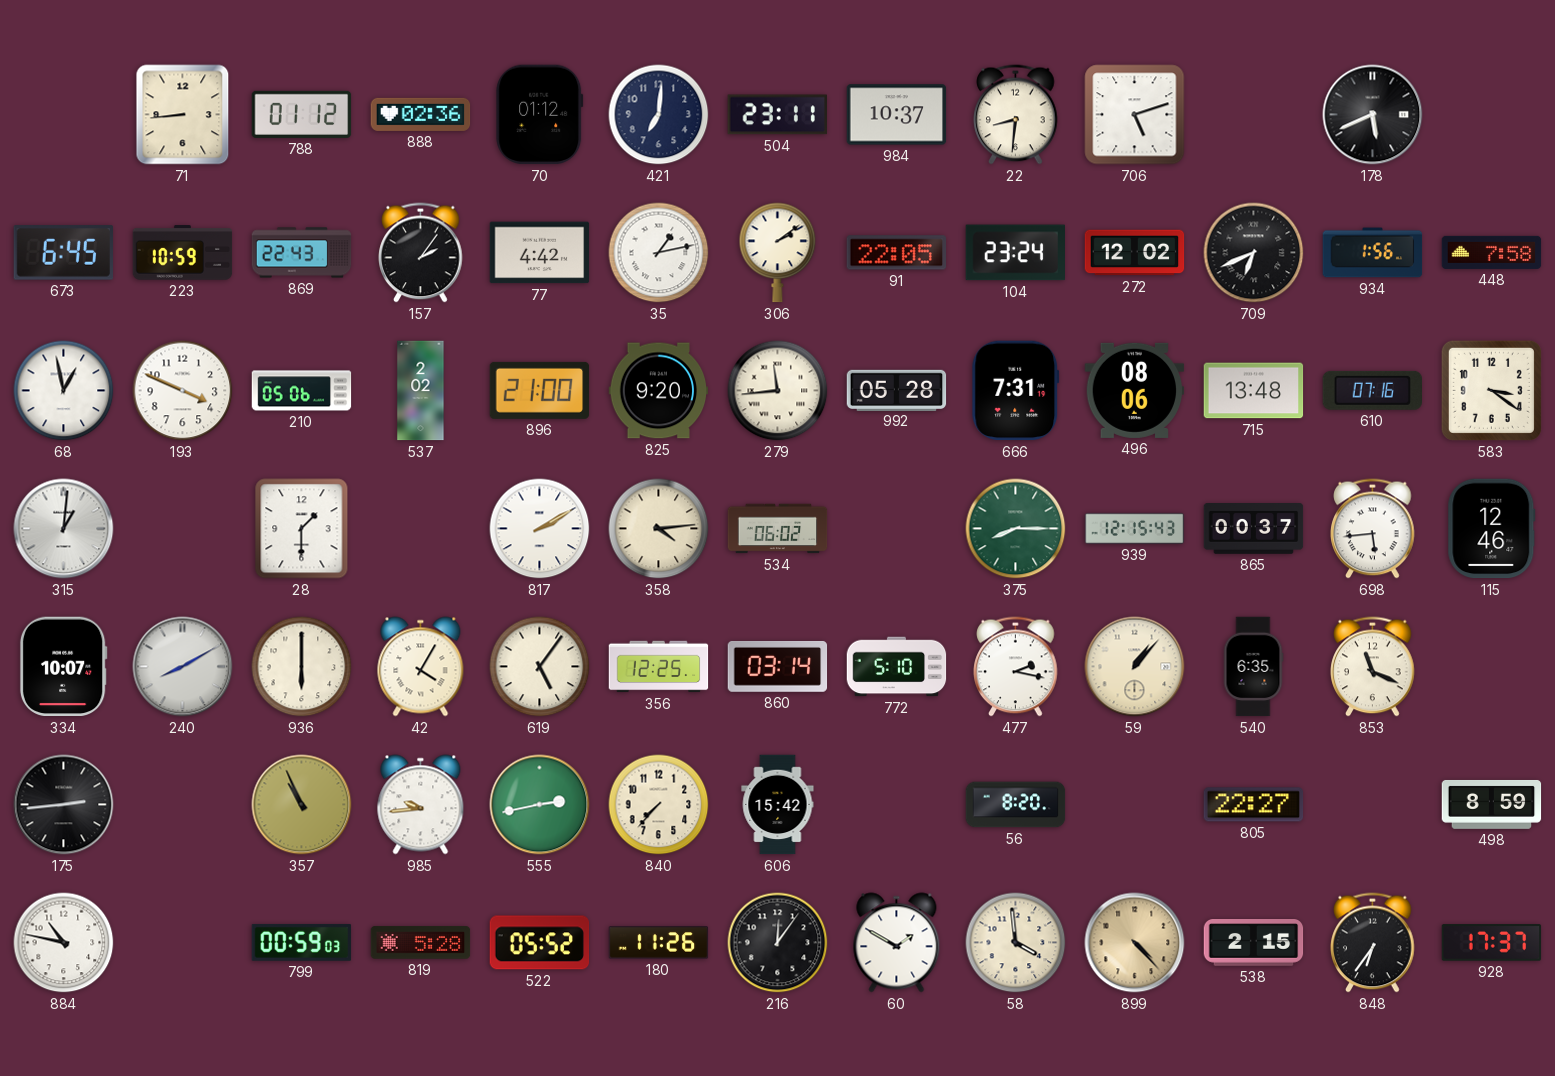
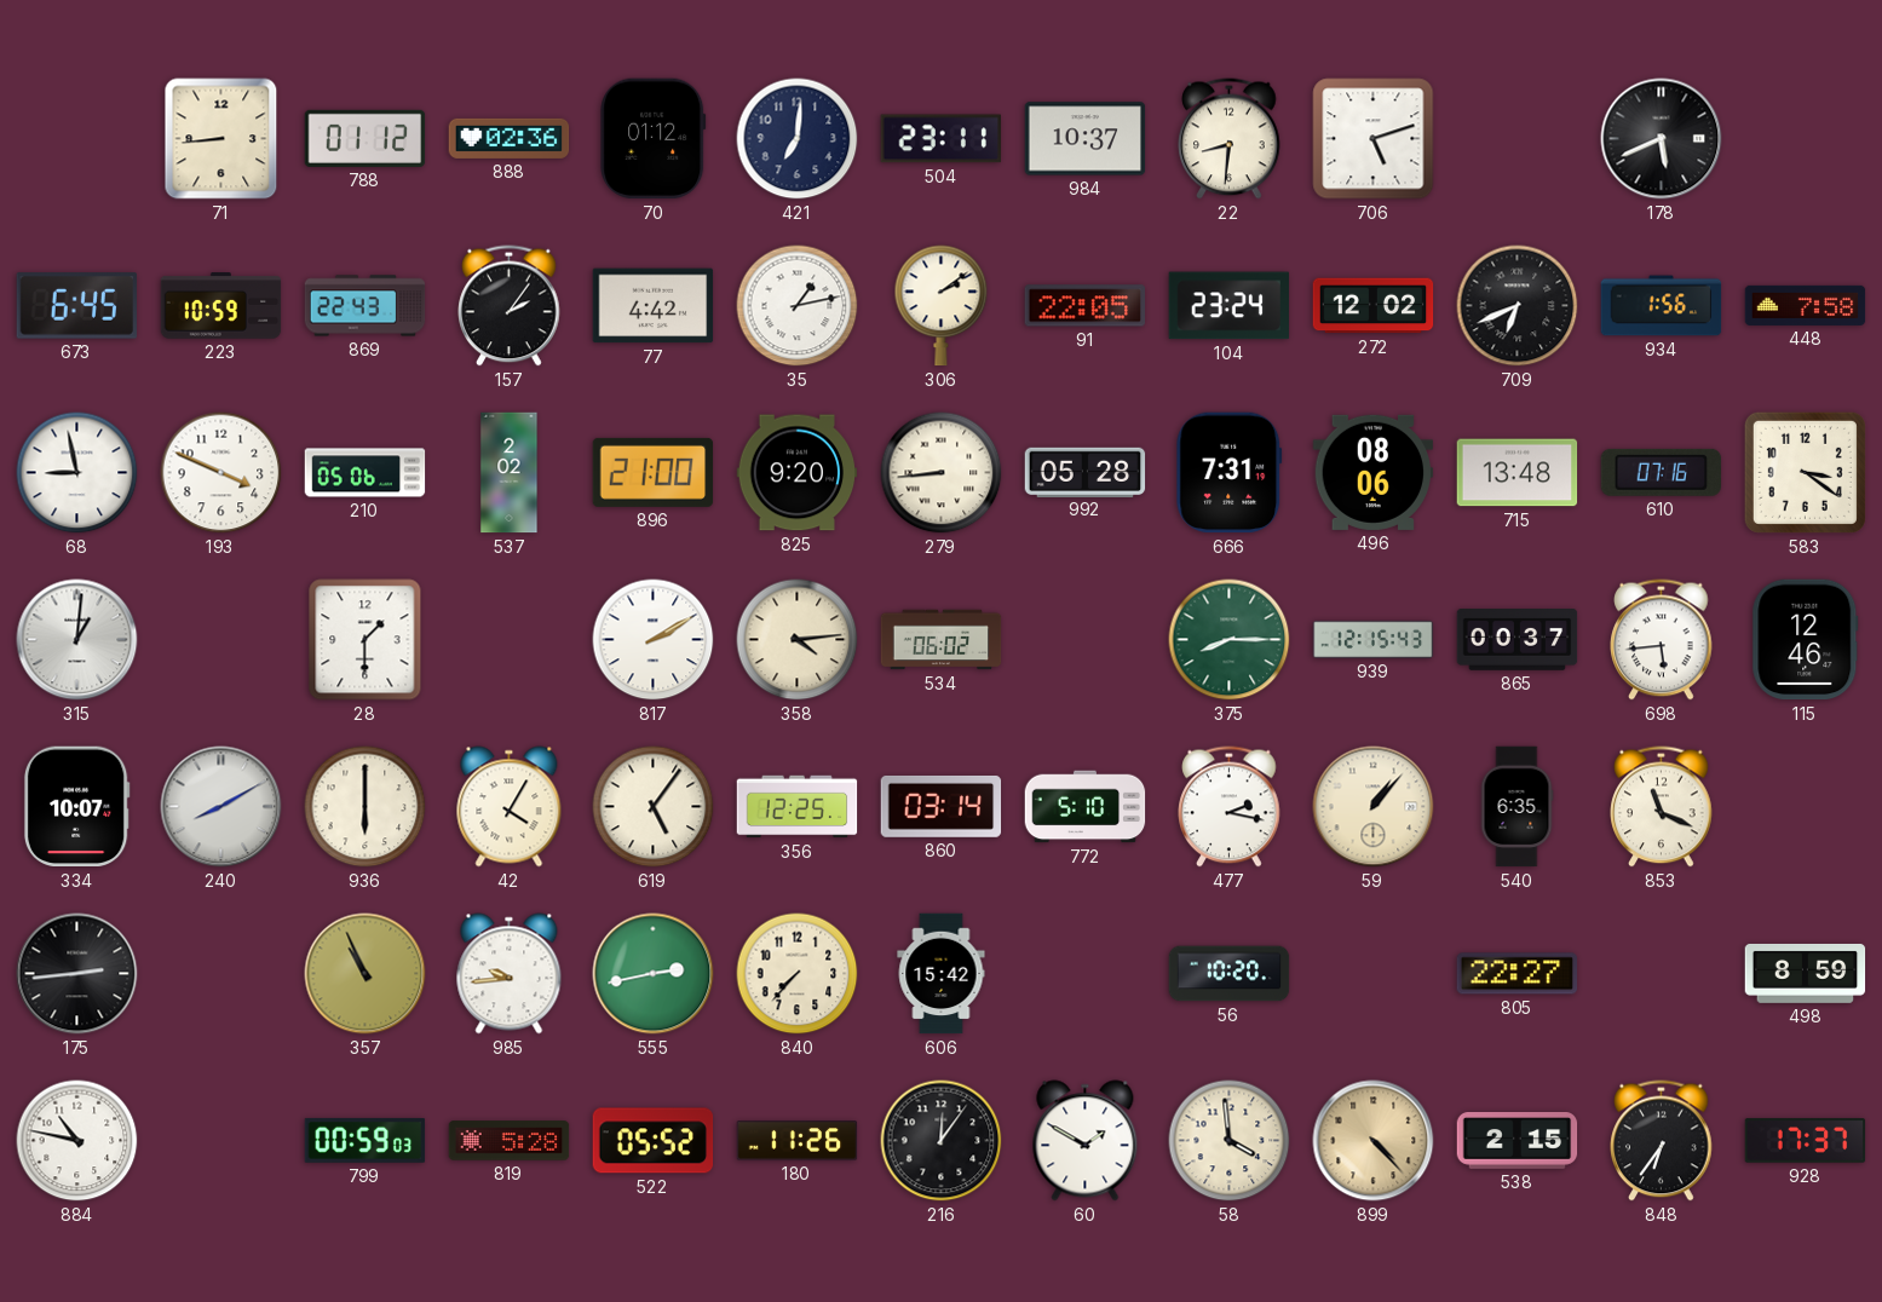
68: 12:58 -> 8:58
279: 11:44 -> 8:44
56: 8:20 -> 10:20
